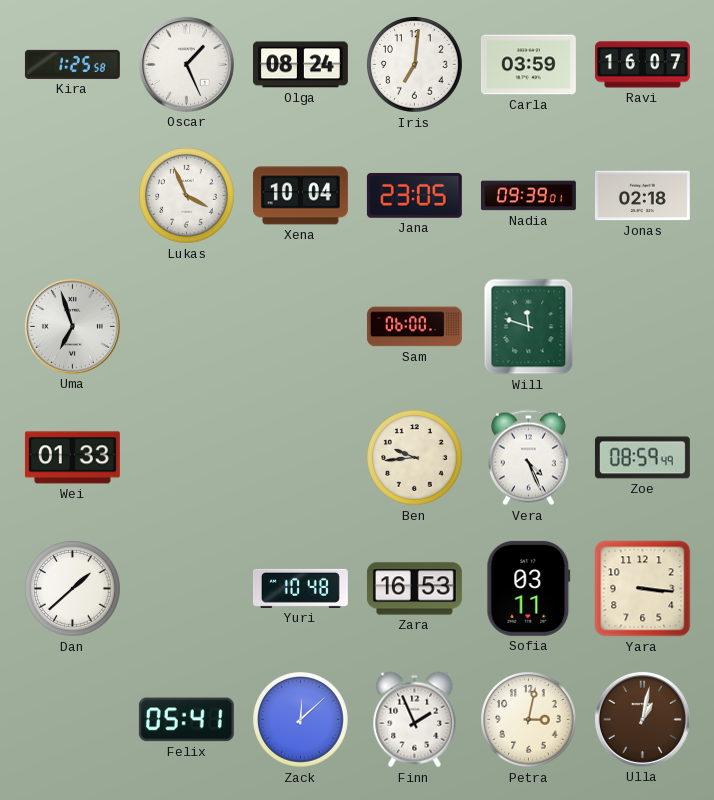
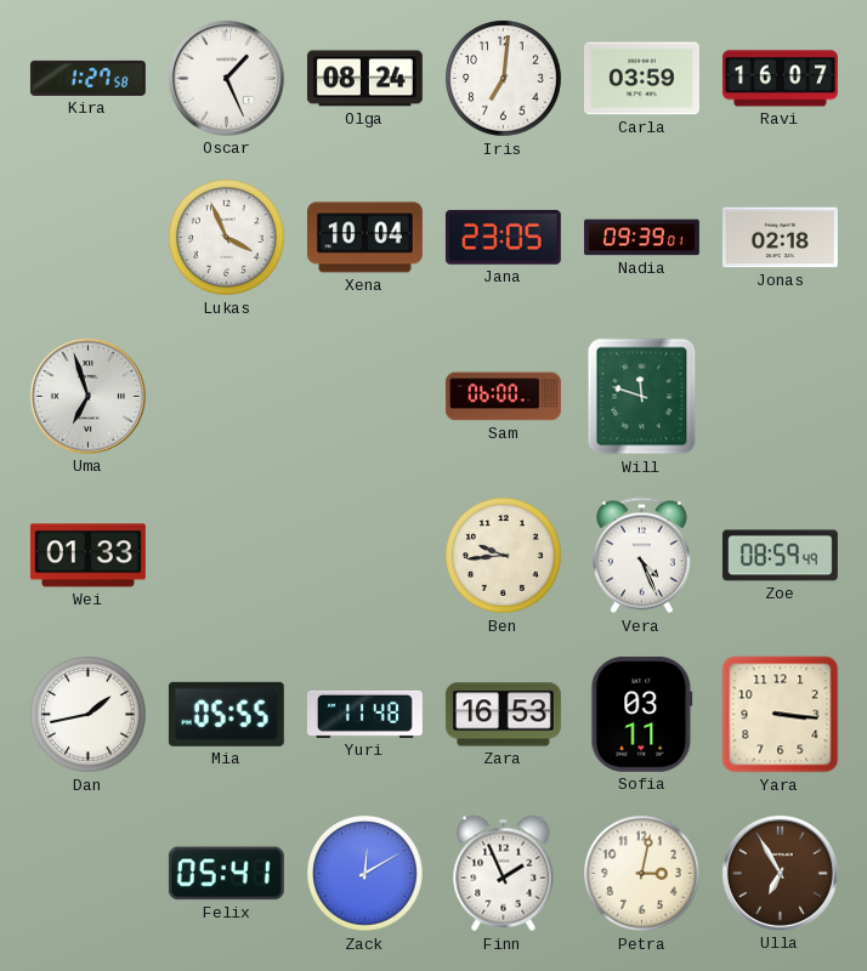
Kira: 1:25 -> 1:27
Dan: 1:38 -> 1:43
Mia: none -> 05:55
Yuri: 10:48 -> 11:48
Zack: 12:08 -> 12:10
Ulla: 1:02 -> 6:55
